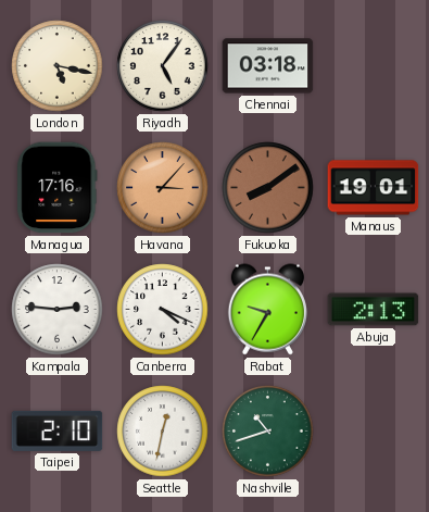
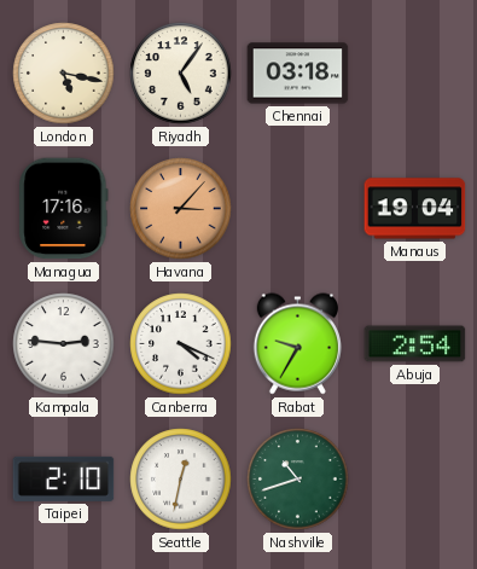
Fukuoka: 8:09 -> none
Manaus: 19:01 -> 19:04
Abuja: 2:13 -> 2:54
